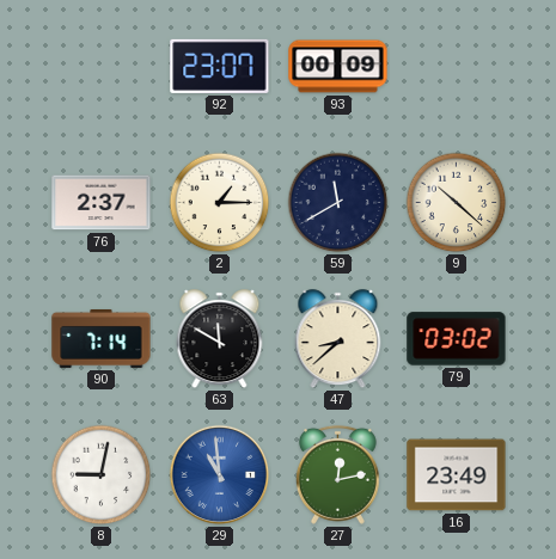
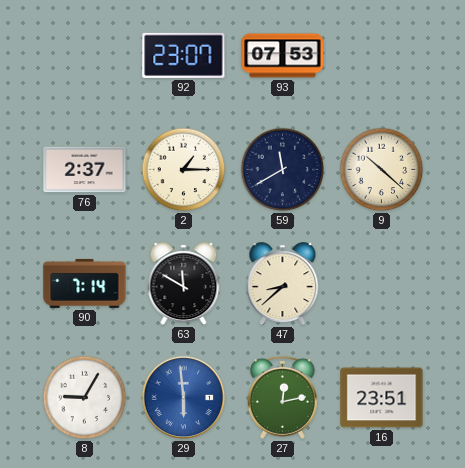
93: 00:09 -> 07:53
79: 03:02 -> none
8: 9:02 -> 9:05
29: 10:59 -> 5:59
16: 23:49 -> 23:51
